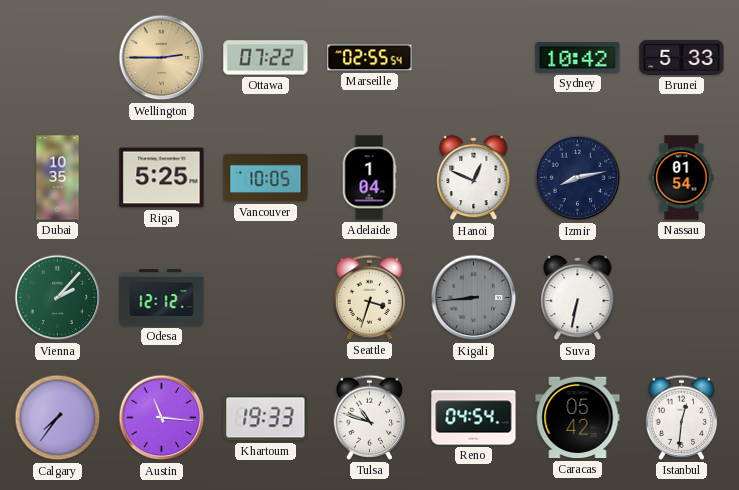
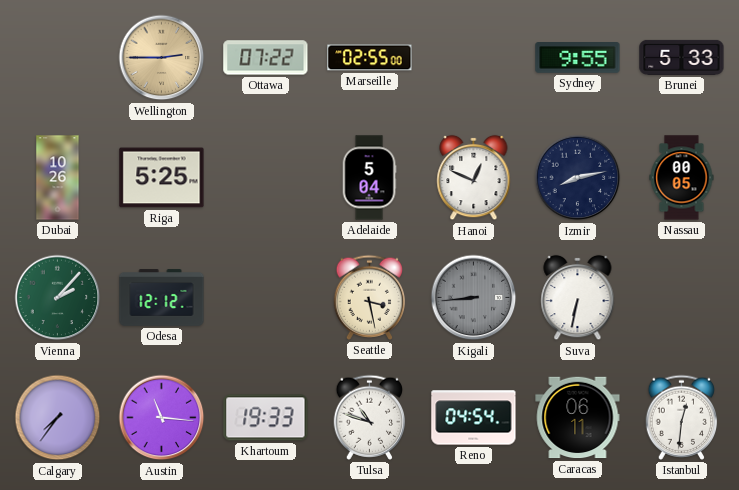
Marseille: 02:55:54 -> 02:55:00
Sydney: 10:42 -> 9:55
Dubai: 10:35 -> 10:26
Vancouver: 10:05 -> none
Adelaide: 1:04 -> 5:04
Nassau: 01:54 -> 00:05
Seattle: 3:33 -> 3:28
Caracas: 05:42 -> 06:11
